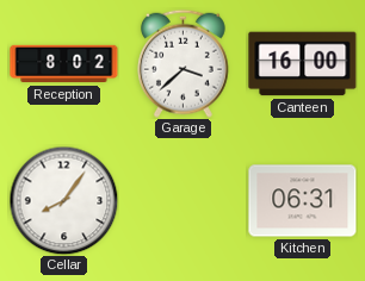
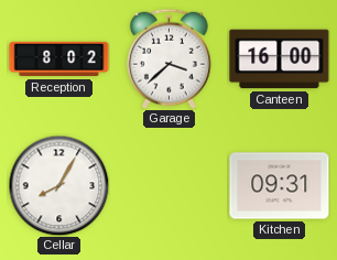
Cellar: 8:06 -> 8:05
Kitchen: 06:31 -> 09:31
